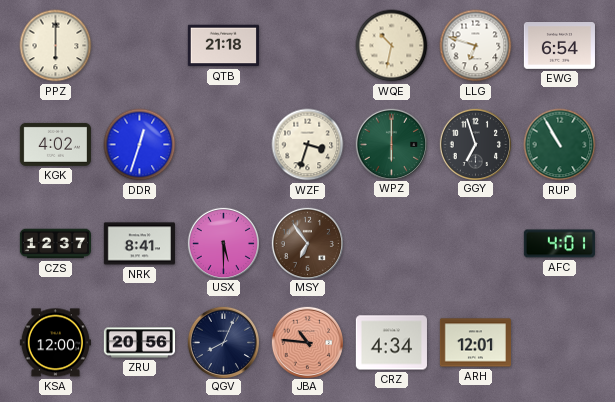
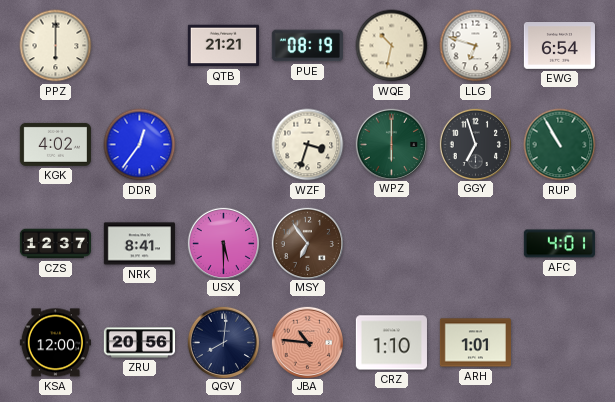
QTB: 21:18 -> 21:21
PUE: none -> 08:19
DDR: 12:33 -> 12:36
QGV: 8:04 -> 8:01
CRZ: 4:34 -> 1:10
ARH: 12:01 -> 1:01
